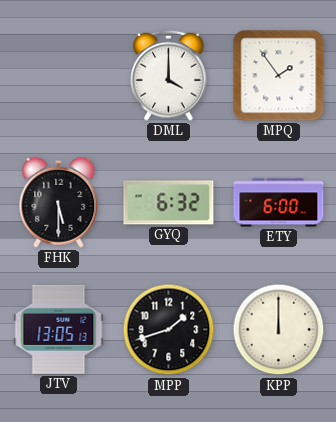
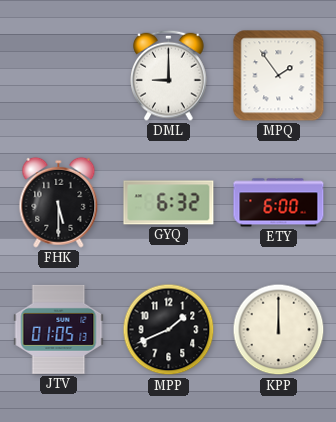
DML: 4:00 -> 9:00
JTV: 13:05 -> 01:05
MPP: 1:42 -> 1:41
